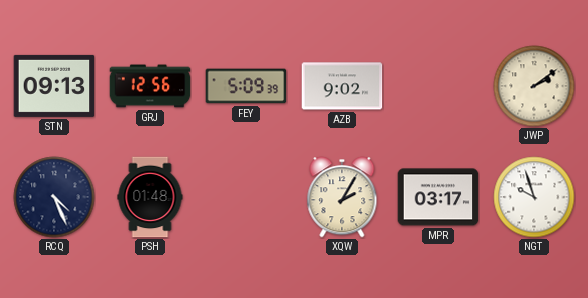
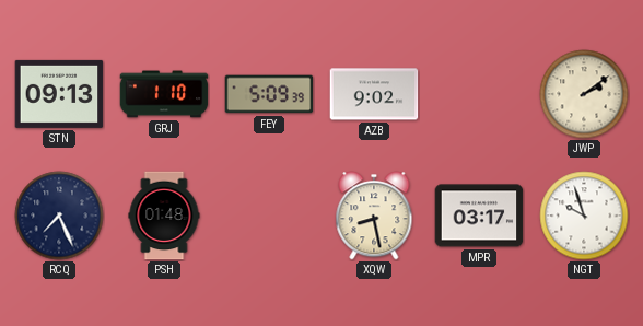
GRJ: 12:56 -> 1:10
RCQ: 4:26 -> 7:26
XQW: 2:05 -> 8:28
